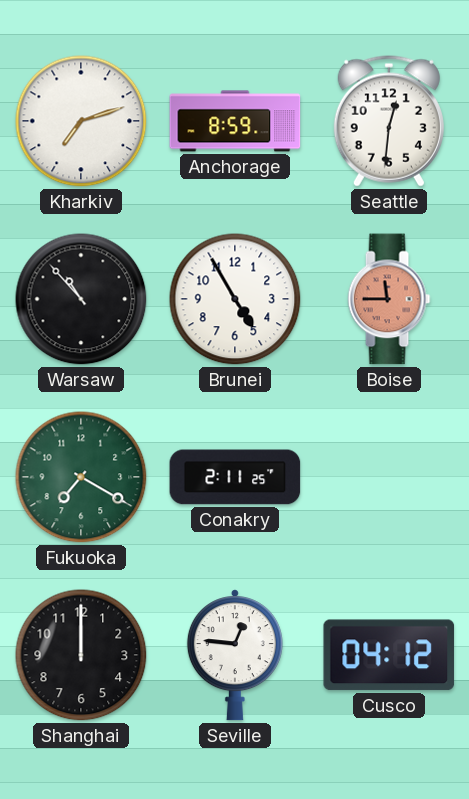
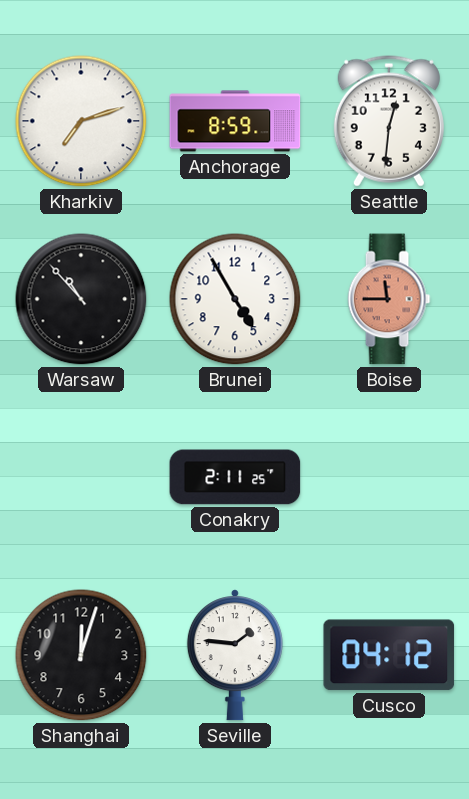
Fukuoka: 7:20 -> none
Shanghai: 12:00 -> 12:03
Seville: 12:46 -> 1:46
